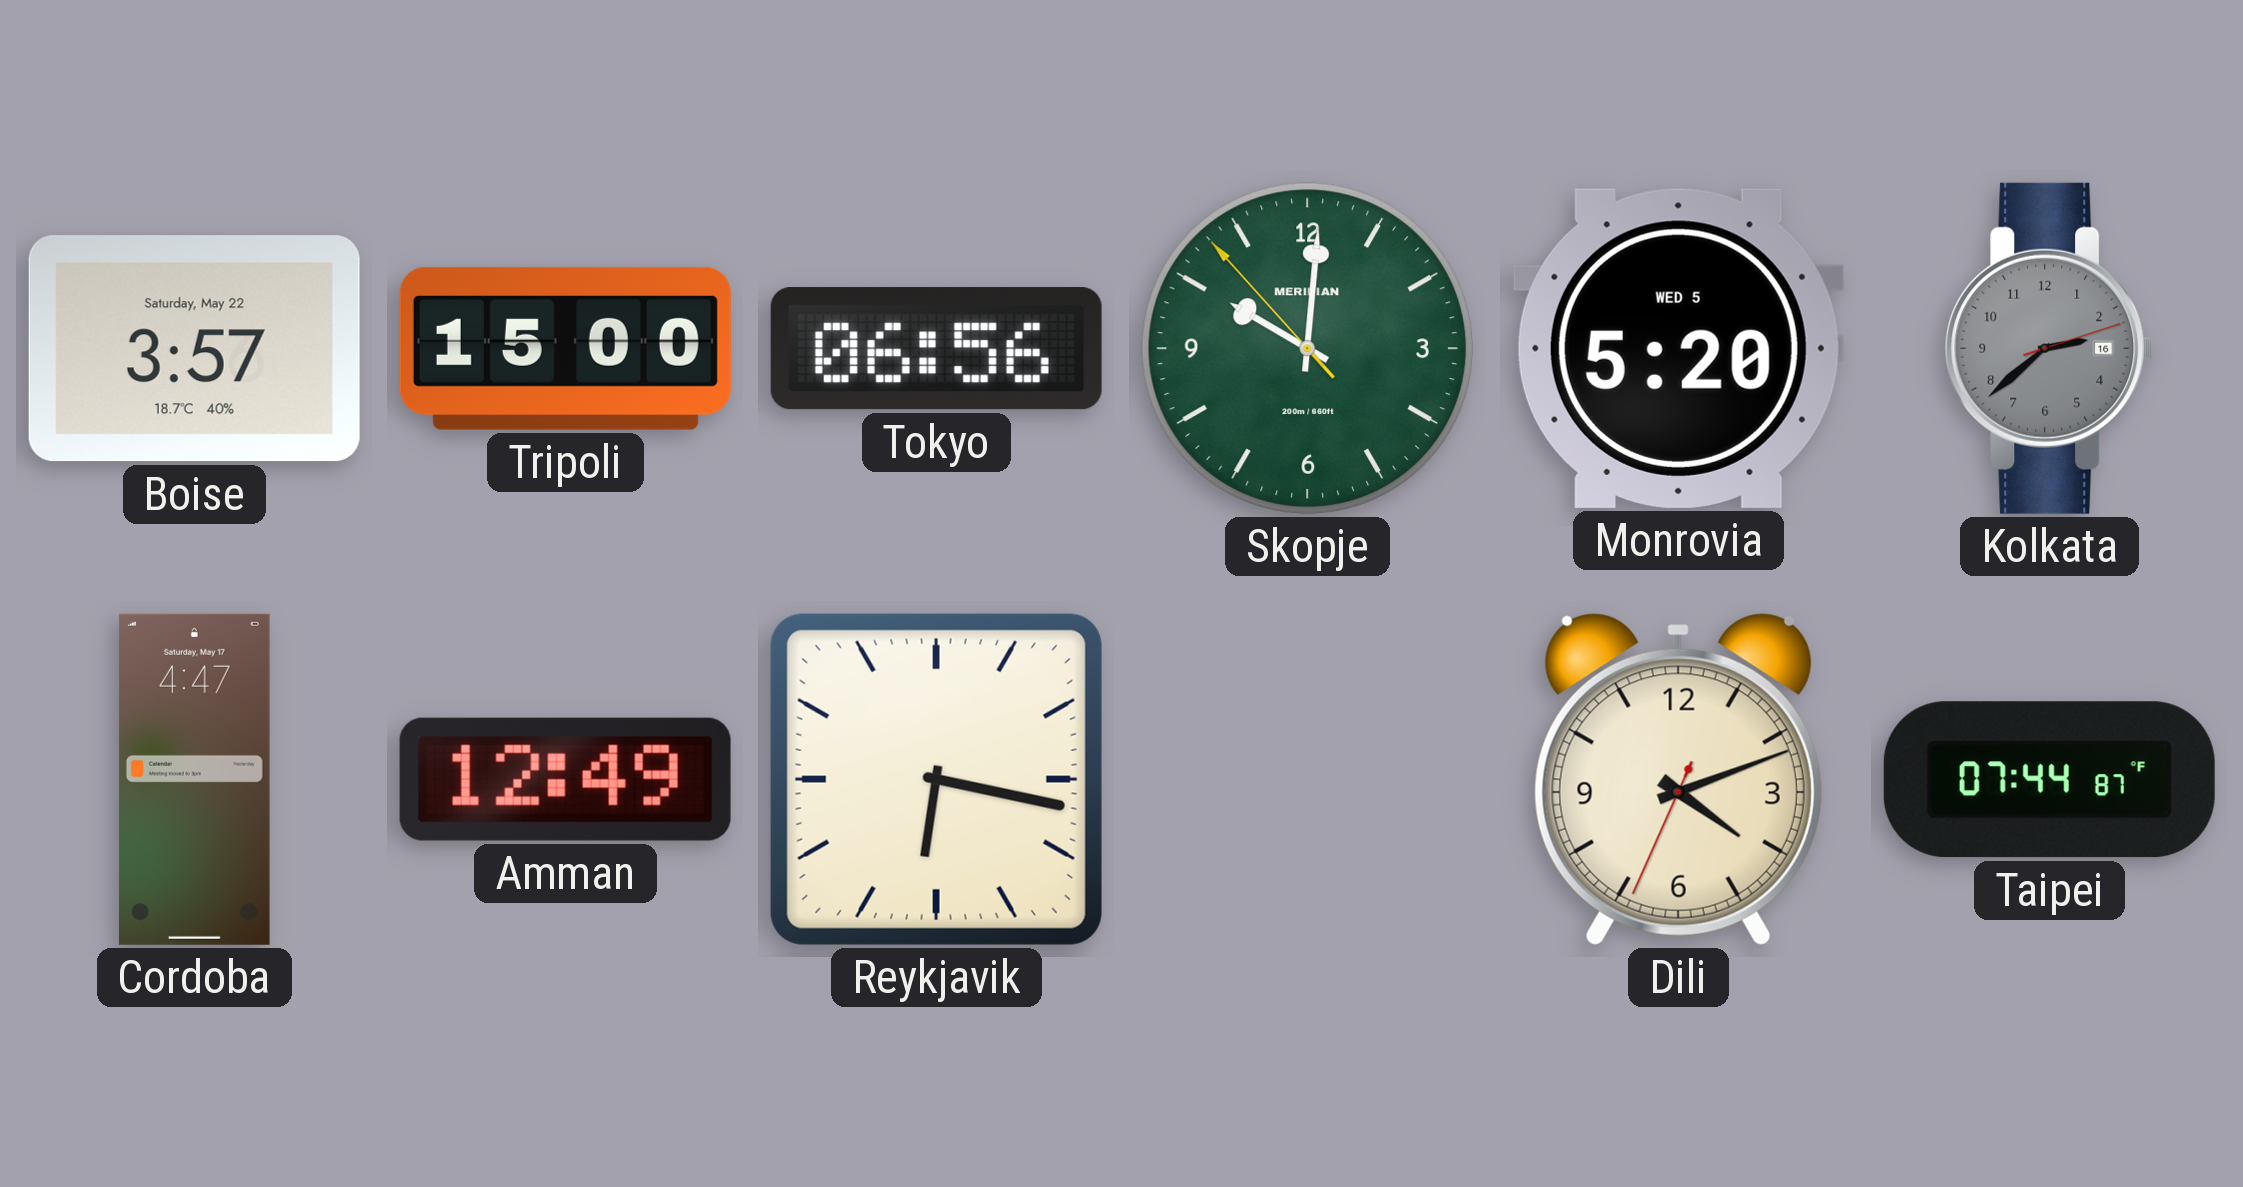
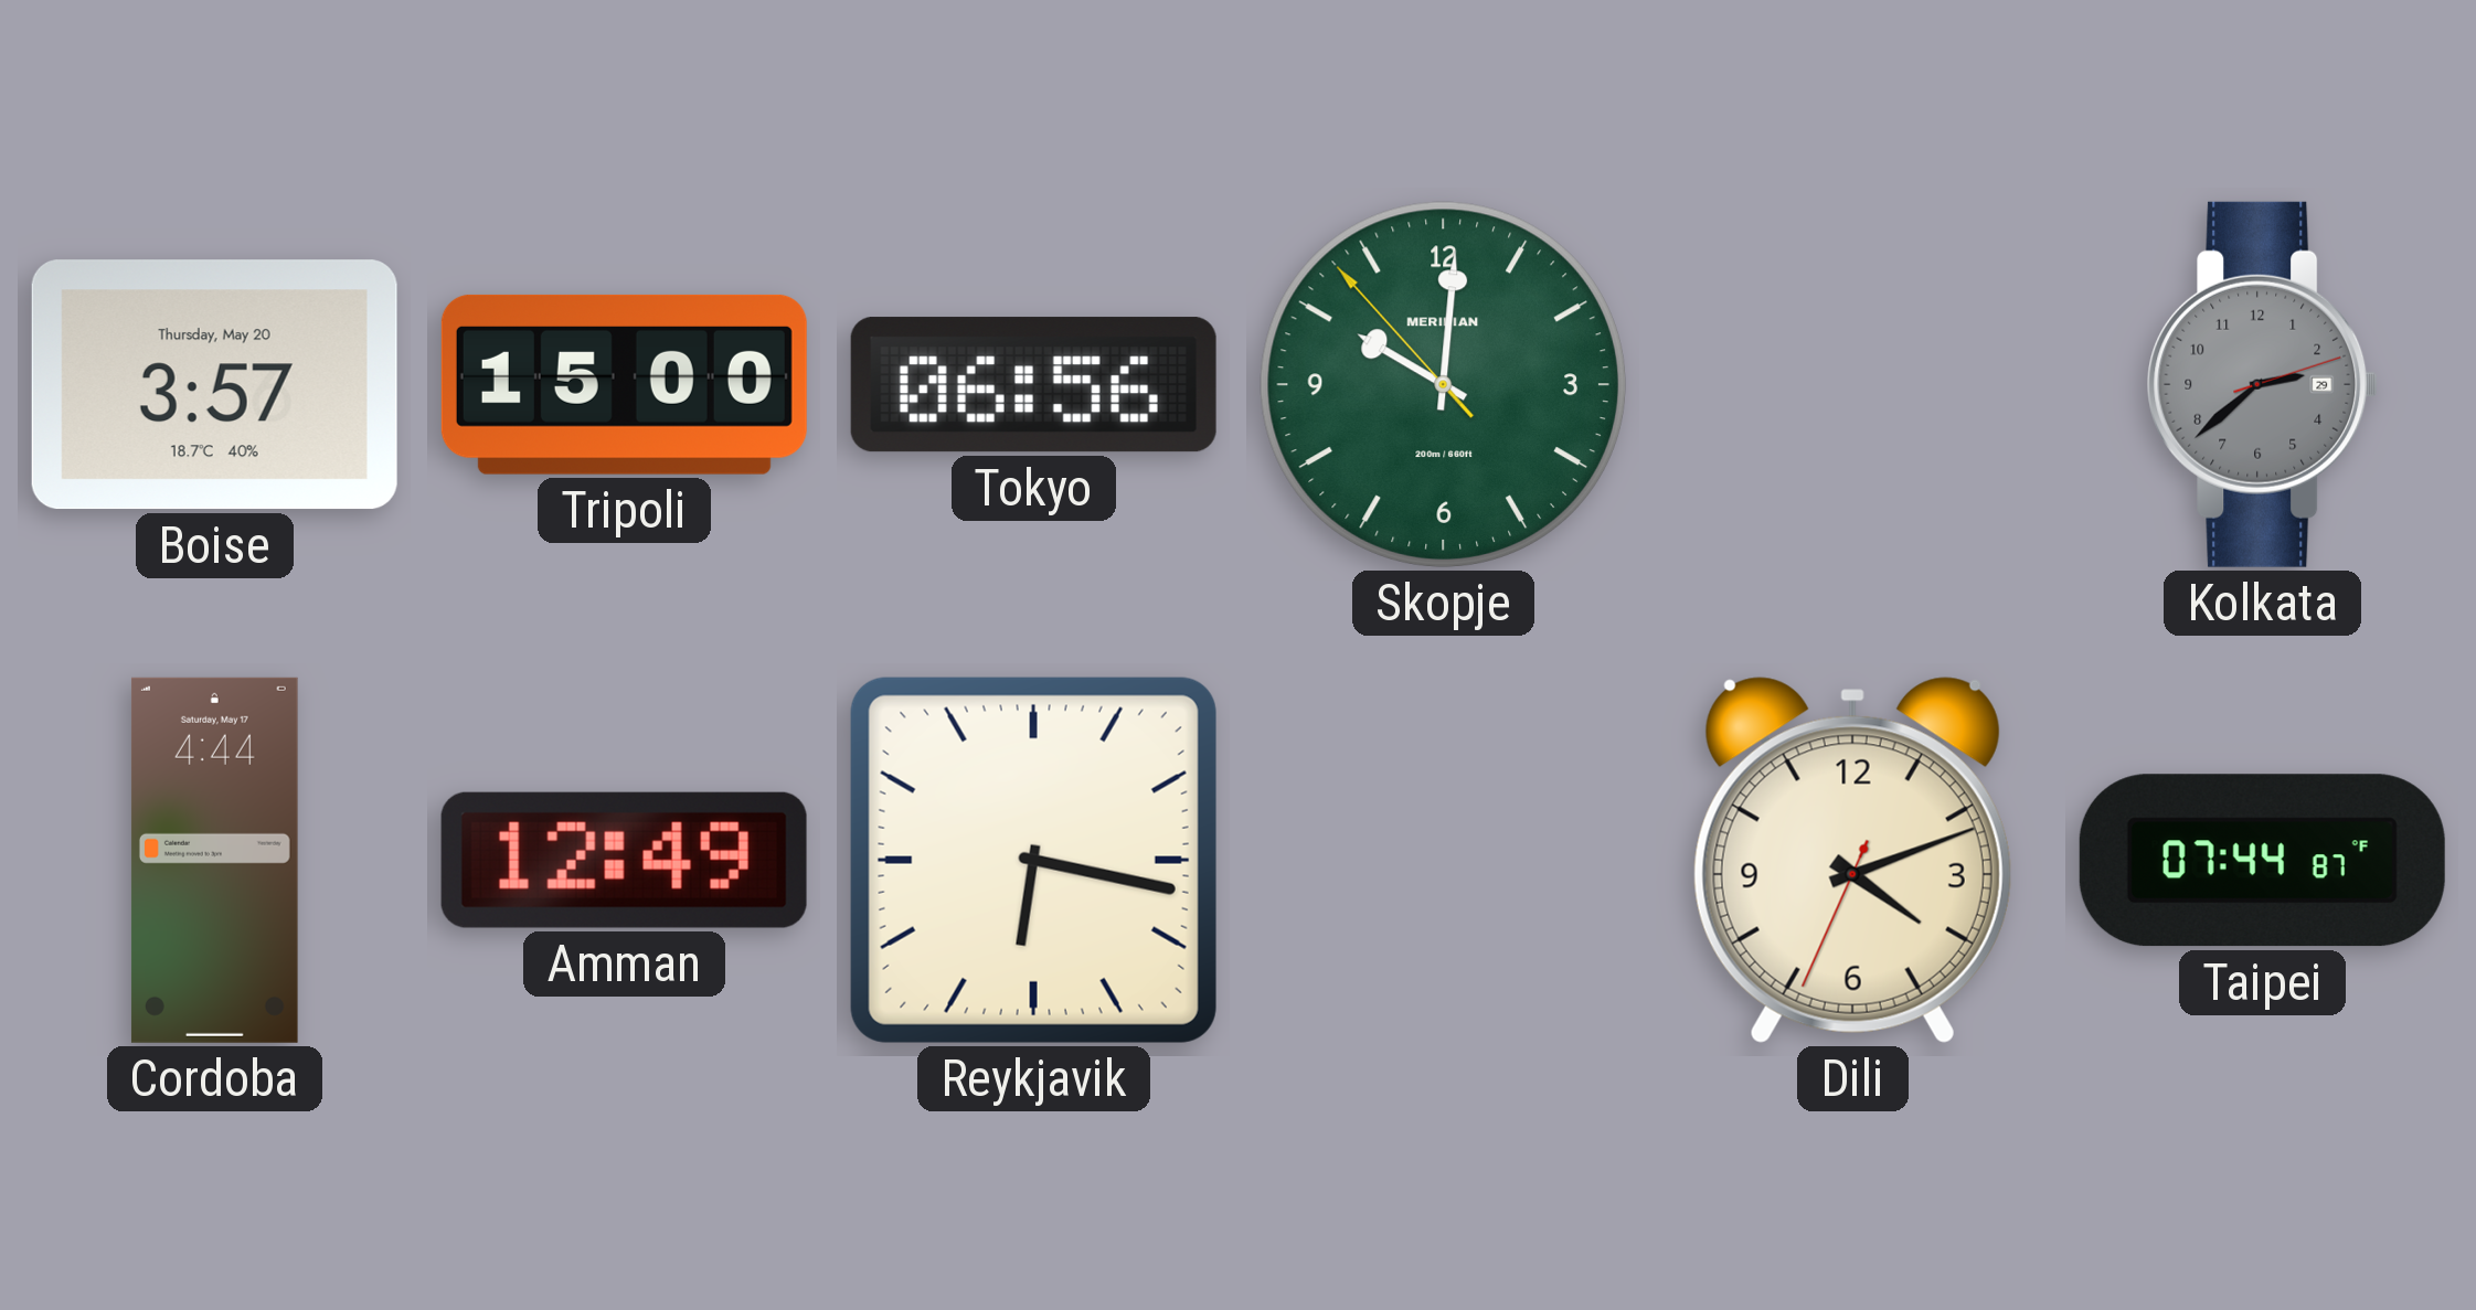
Boise date: Saturday, May 22 -> Thursday, May 20
Monrovia: 5:20 -> none
Kolkata date: 16 -> 29
Cordoba: 4:47 -> 4:44
